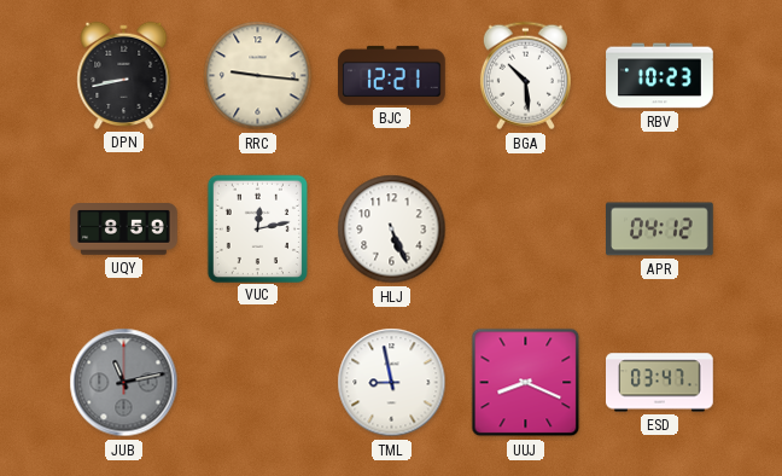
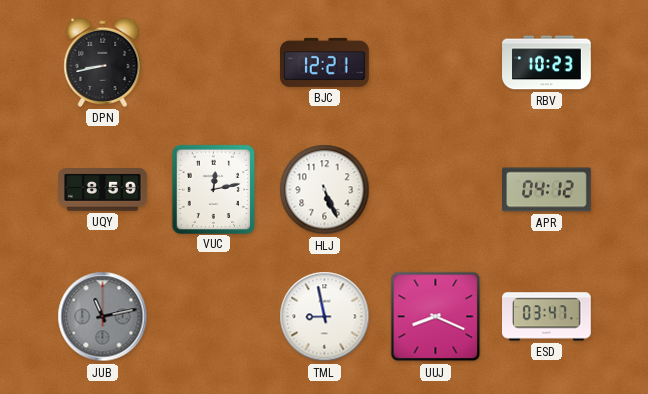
RRC: 9:16 -> none
BGA: 10:29 -> none
